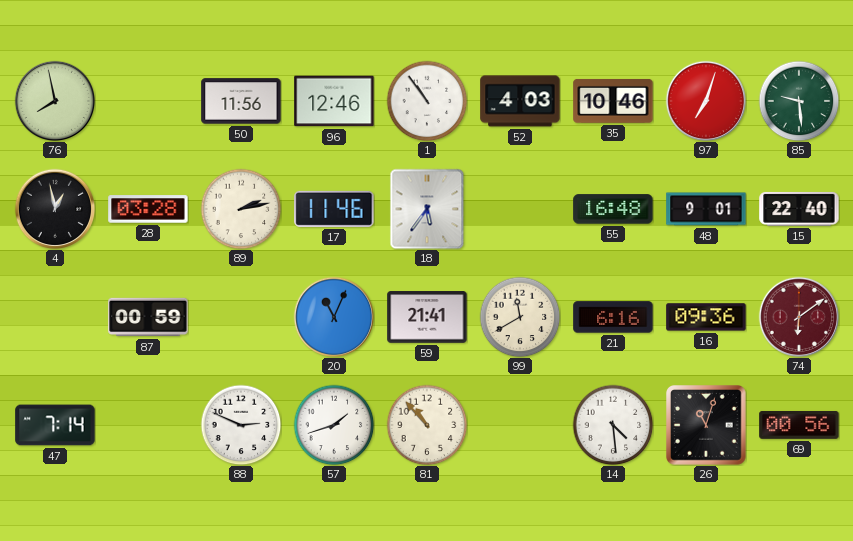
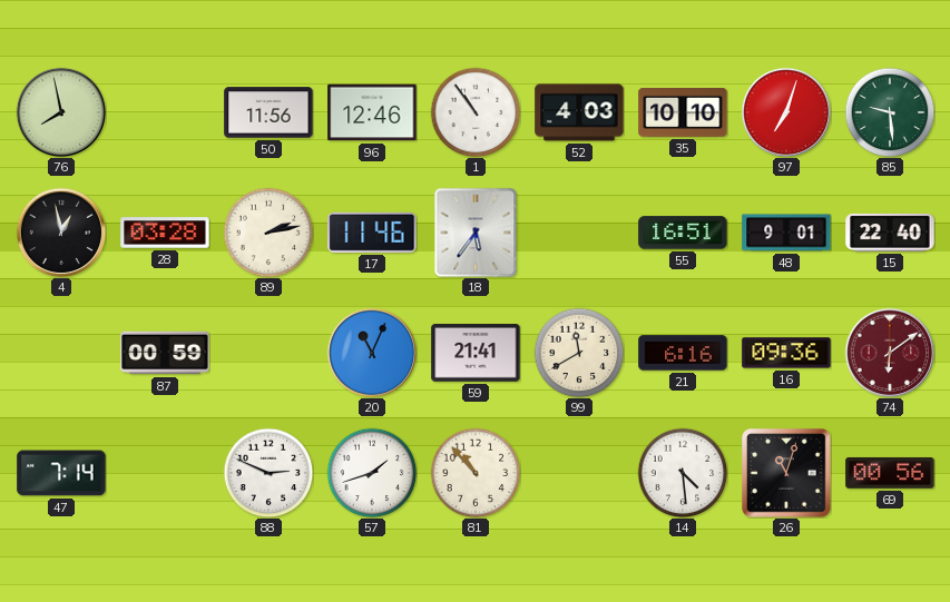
35: 10:46 -> 10:10
55: 16:48 -> 16:51
